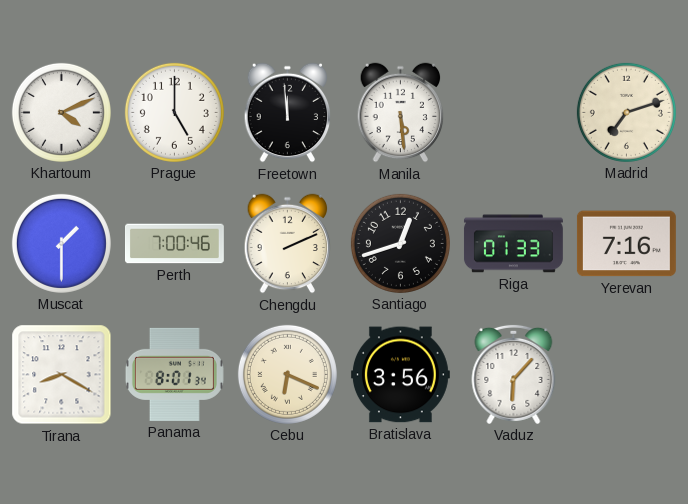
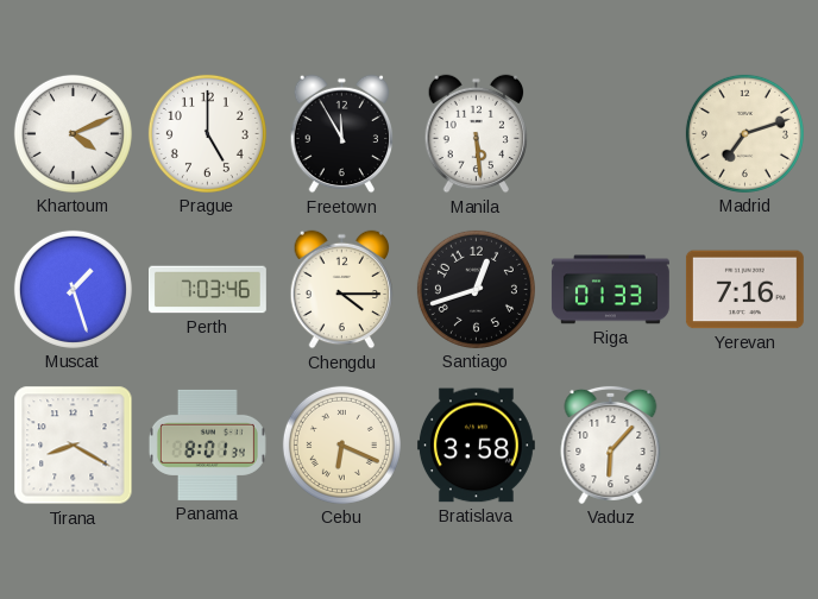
Freetown: 11:59 -> 11:55
Muscat: 1:30 -> 1:27
Perth: 7:00 -> 7:03
Chengdu: 2:11 -> 4:15
Bratislava: 3:56 -> 3:58
